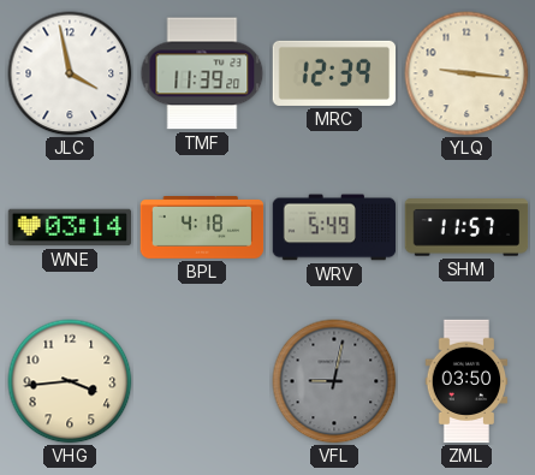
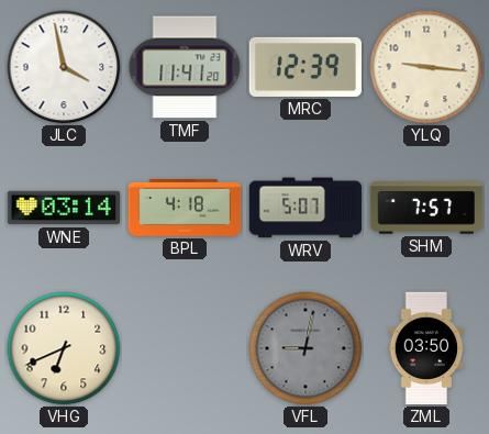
TMF: 11:39 -> 11:41
WRV: 5:49 -> 5:07
SHM: 11:57 -> 7:57
VHG: 3:44 -> 6:41
